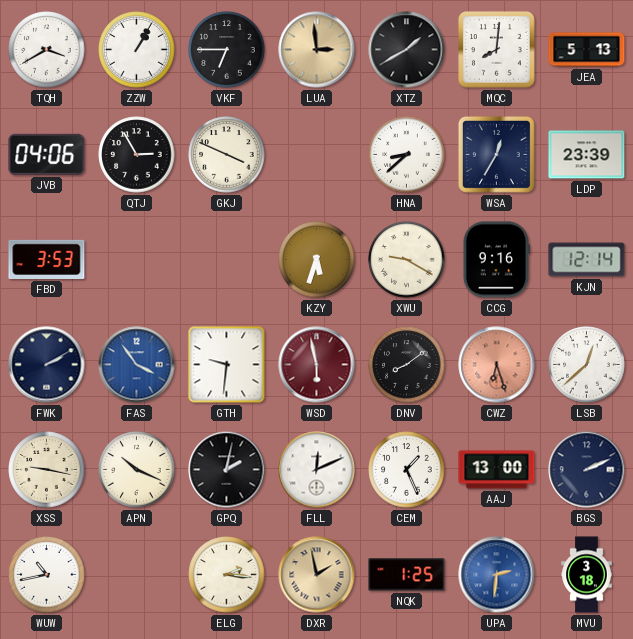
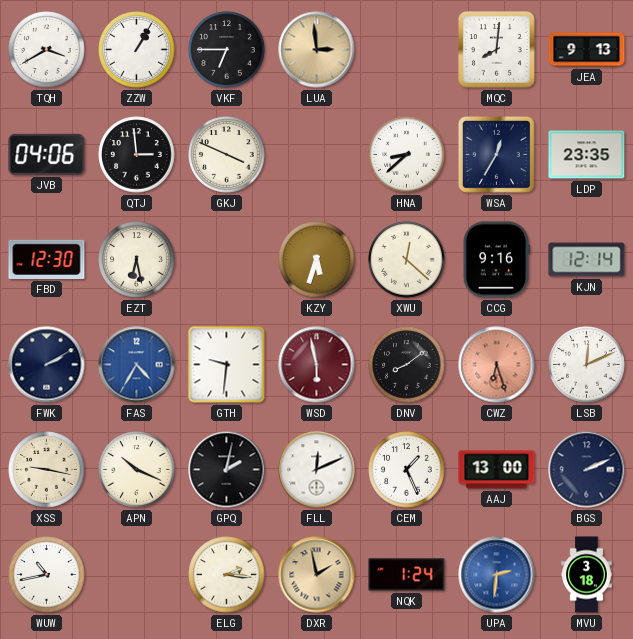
XTZ: 1:40 -> none
JEA: 5:13 -> 9:13
QTJ: 2:55 -> 2:59
LDP: 23:39 -> 23:35
FBD: 3:53 -> 12:30
EZT: none -> 6:28
XWU: 9:20 -> 12:22
FAS: 3:54 -> 4:35
LSB: 12:38 -> 12:11
NQK: 1:25 -> 1:24
